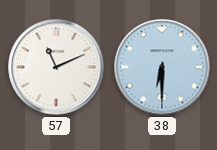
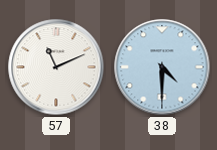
38: 6:30 -> 4:30
